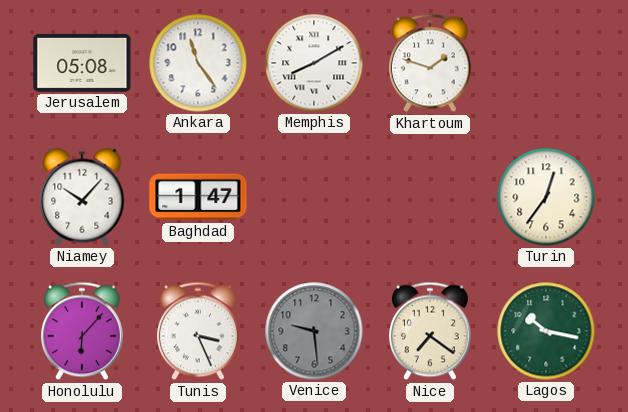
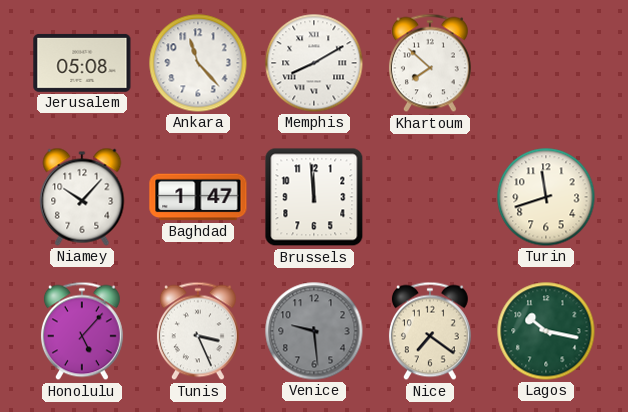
Ankara: 11:24 -> 11:23
Khartoum: 1:48 -> 7:52
Brussels: none -> 11:59
Turin: 12:36 -> 11:42
Honolulu: 6:07 -> 5:07
